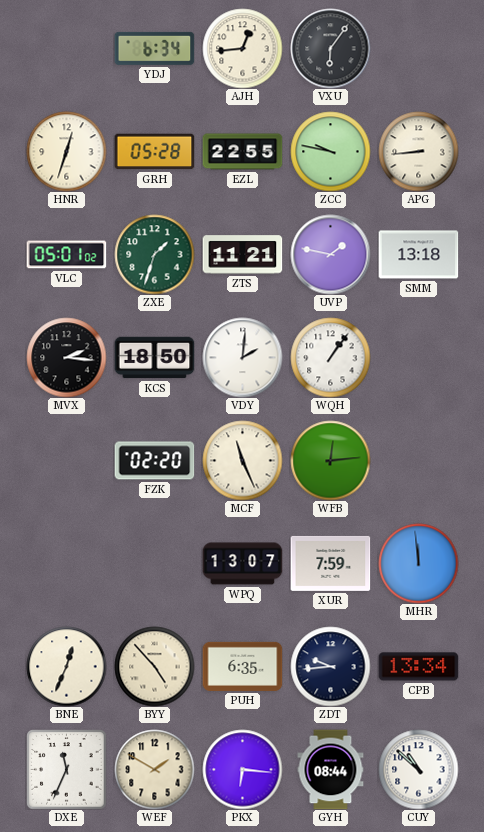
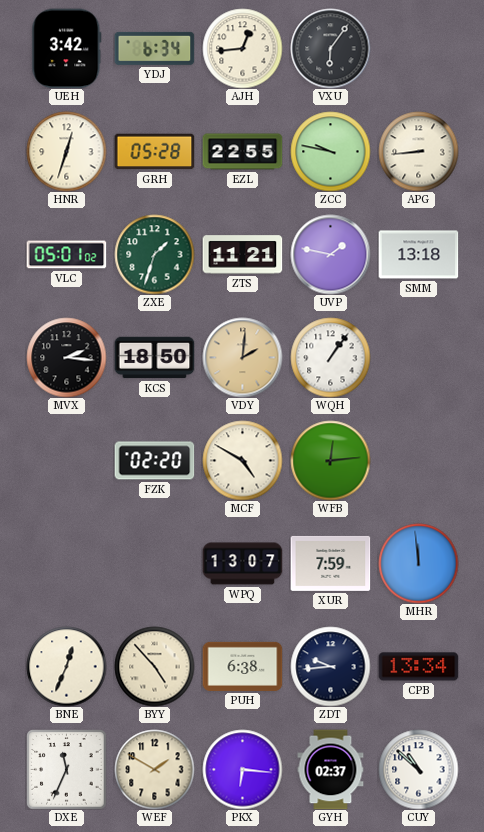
UEH: none -> 3:42
VDY dial: white -> champagne
MCF: 11:26 -> 4:50
PUH: 6:35 -> 6:38
GYH: 08:44 -> 02:37
